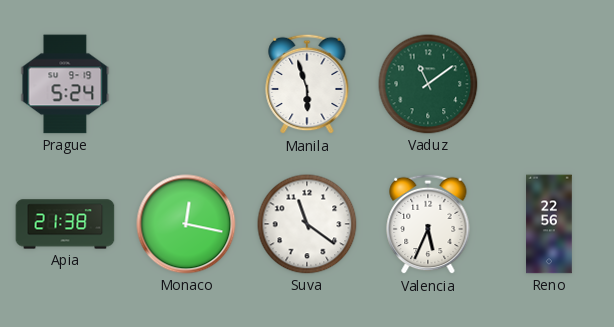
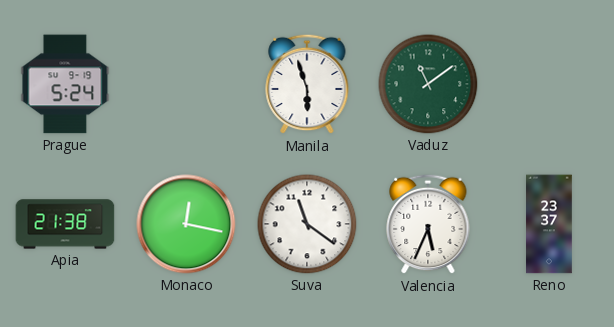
Reno: 22:56 -> 23:37
